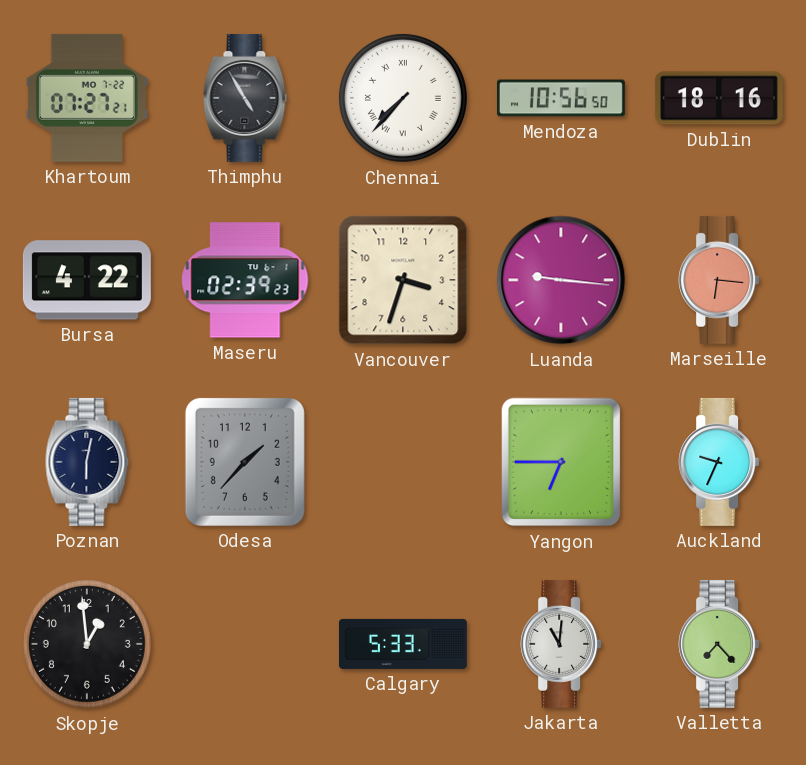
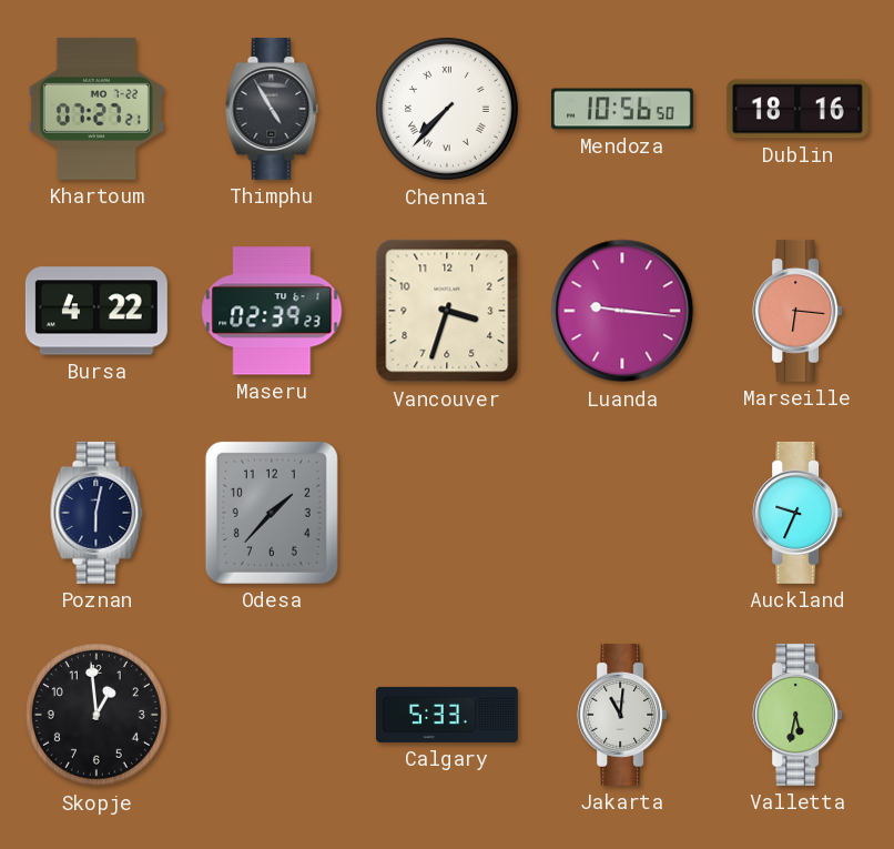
Yangon: 6:45 -> none
Valletta: 7:23 -> 5:32
